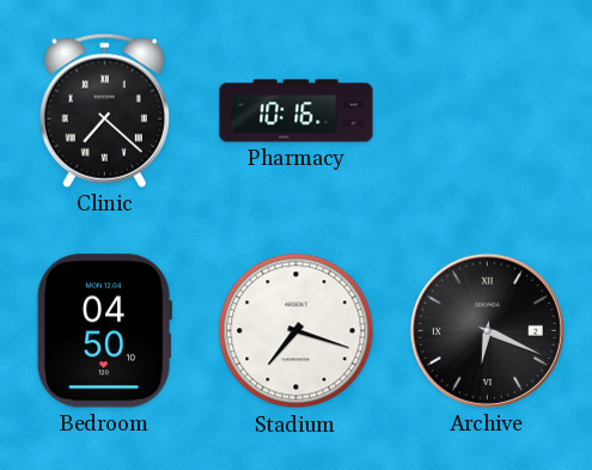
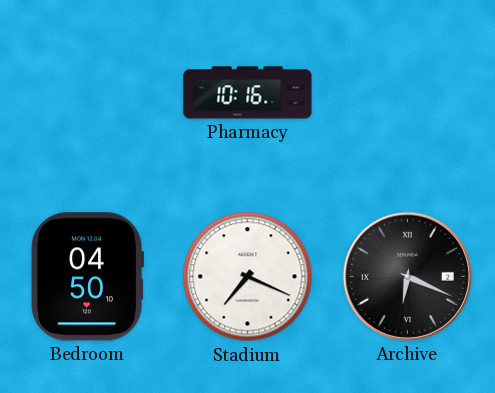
Clinic: 7:22 -> none
Stadium: 7:18 -> 7:19
